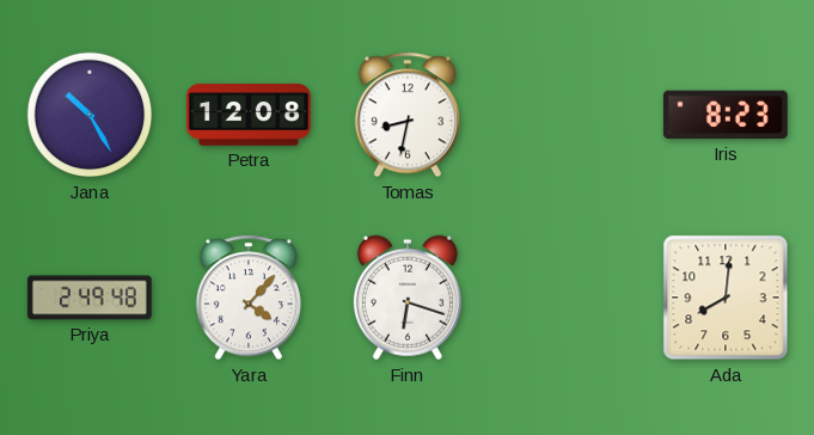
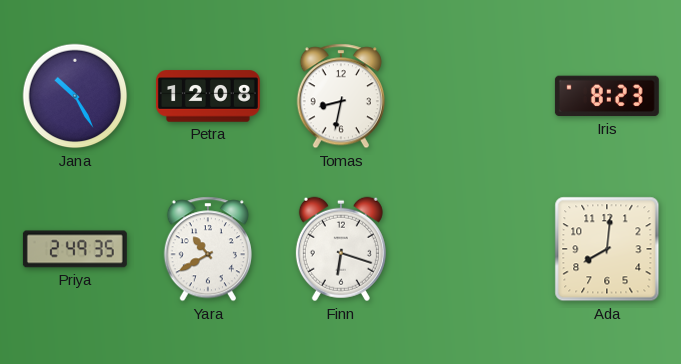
Priya: 2:49:48 -> 2:49:35
Yara: 4:07 -> 10:40
